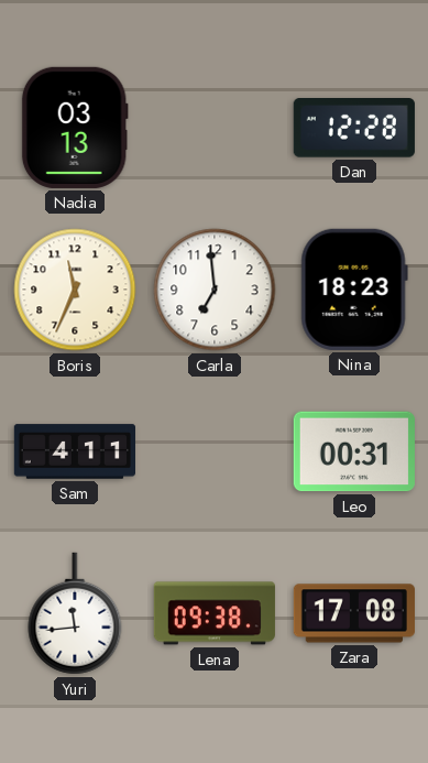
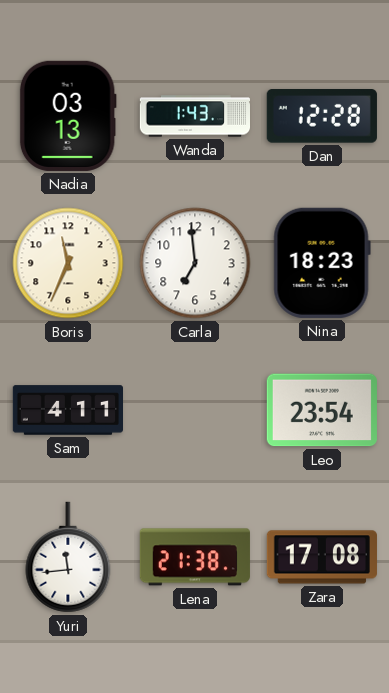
Wanda: none -> 1:43
Leo: 00:31 -> 23:54
Lena: 09:38 -> 21:38
